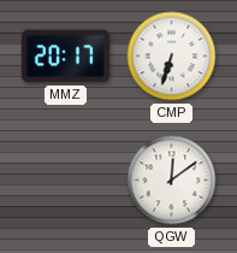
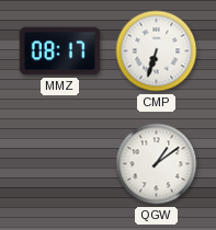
MMZ: 20:17 -> 08:17
QGW: 12:09 -> 1:09
